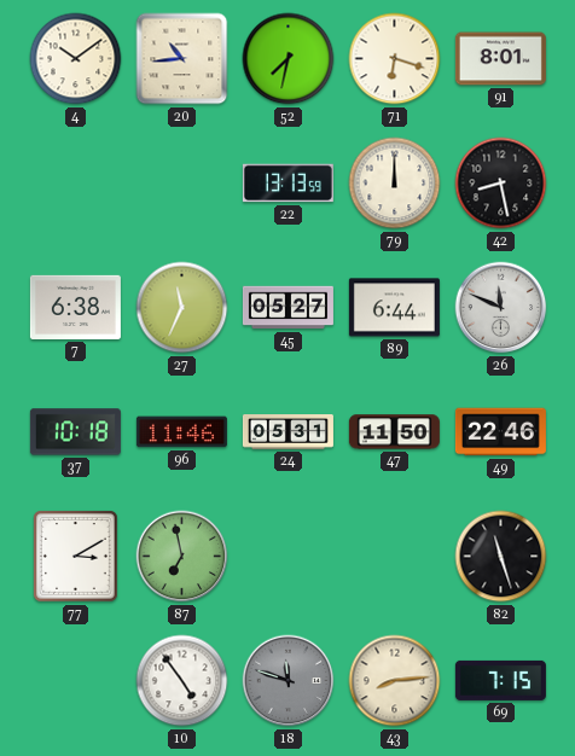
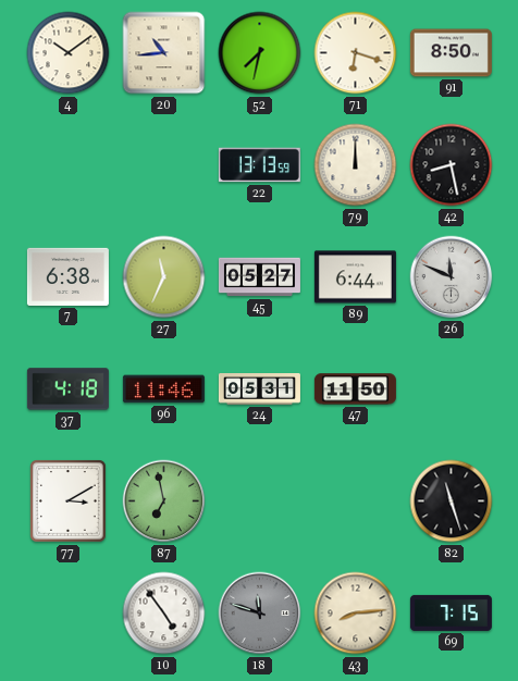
91: 8:01 -> 8:50
37: 10:18 -> 4:18
49: 22:46 -> none
